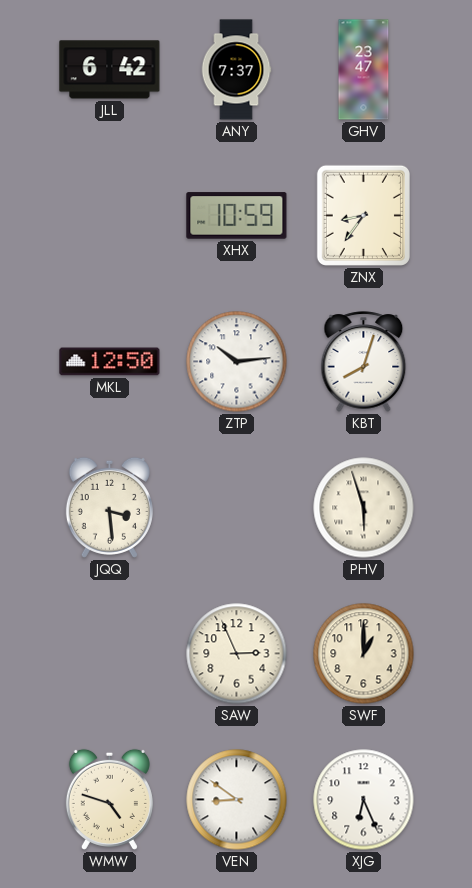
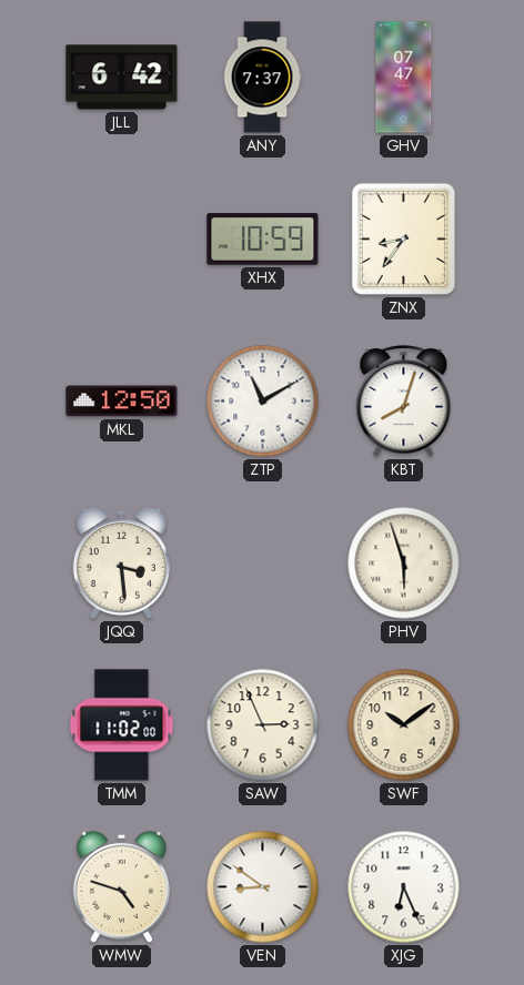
GHV: 23:47 -> 07:47
ZTP: 10:14 -> 11:10
TMM: none -> 11:02
SWF: 1:00 -> 10:09
